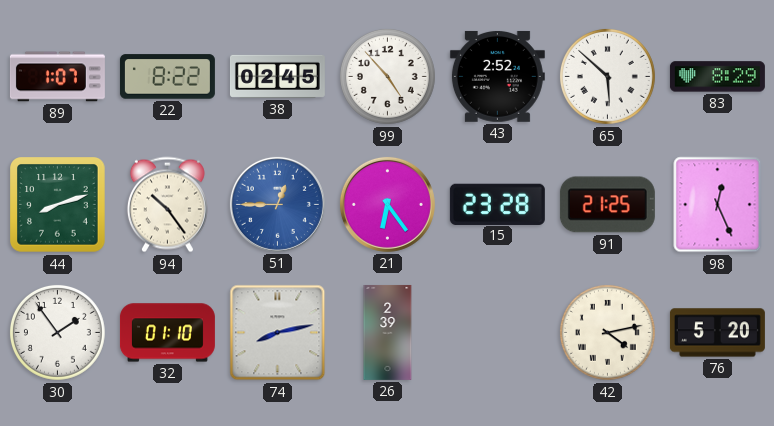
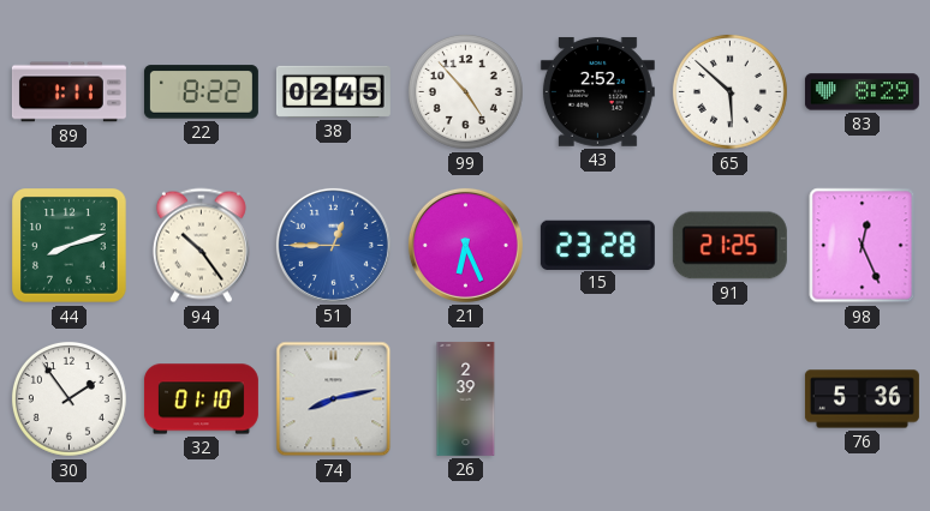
89: 1:07 -> 1:11
21: 6:24 -> 6:26
42: 4:13 -> none
76: 5:20 -> 5:36
